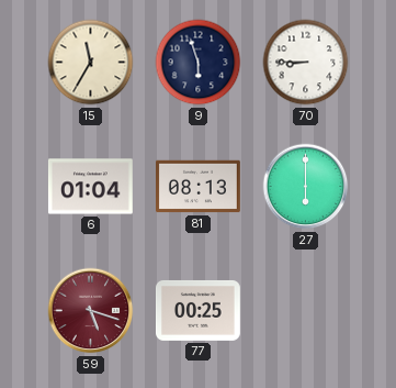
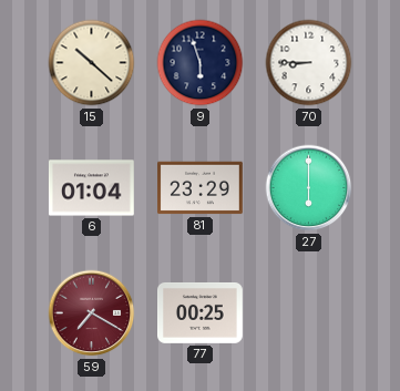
15: 11:35 -> 10:22
81: 08:13 -> 23:29
59: 5:18 -> 7:20
